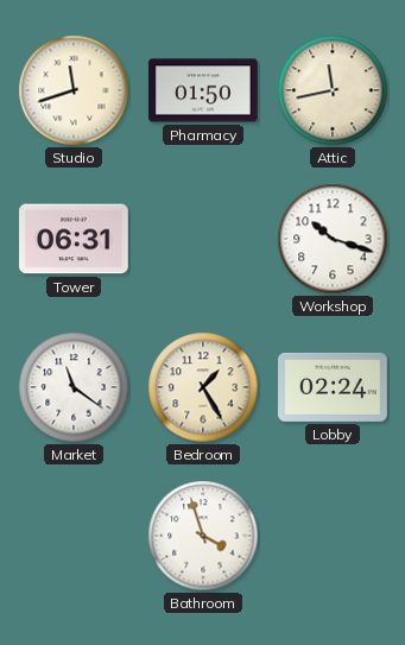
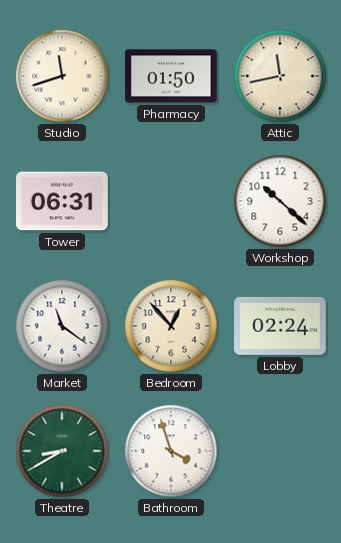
Workshop: 10:18 -> 10:22
Bedroom: 1:25 -> 12:53
Theatre: none -> 8:40
